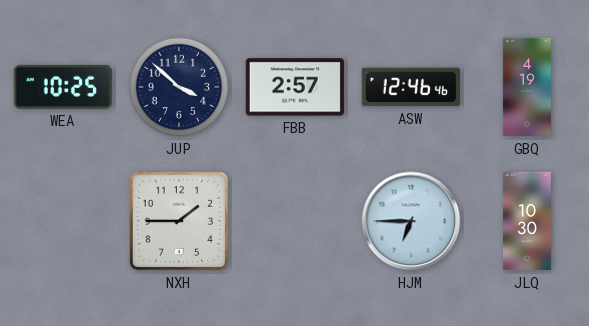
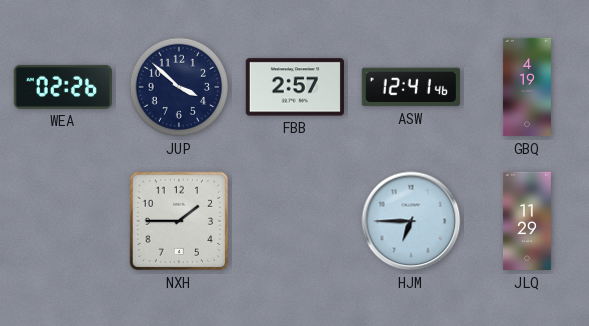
WEA: 10:25 -> 02:26
ASW: 12:46 -> 12:41
JLQ: 10:30 -> 11:29
